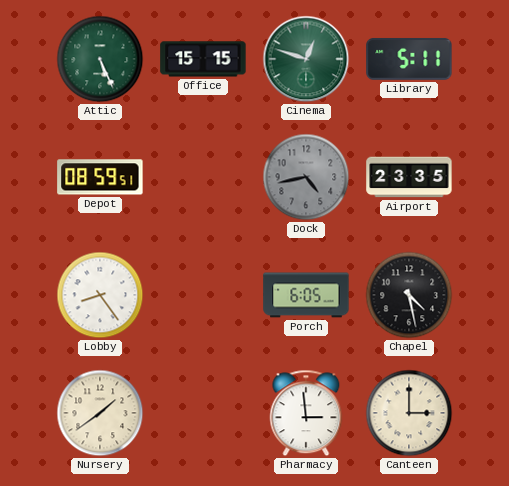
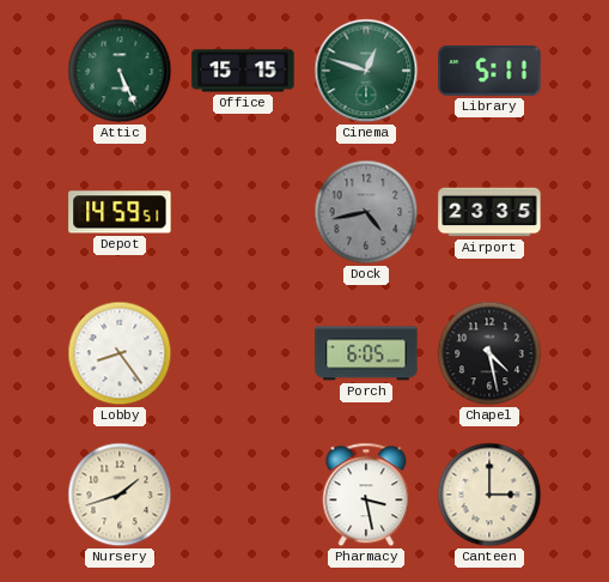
Depot: 08:59 -> 14:59
Nursery: 1:39 -> 1:42
Pharmacy: 2:59 -> 3:28
